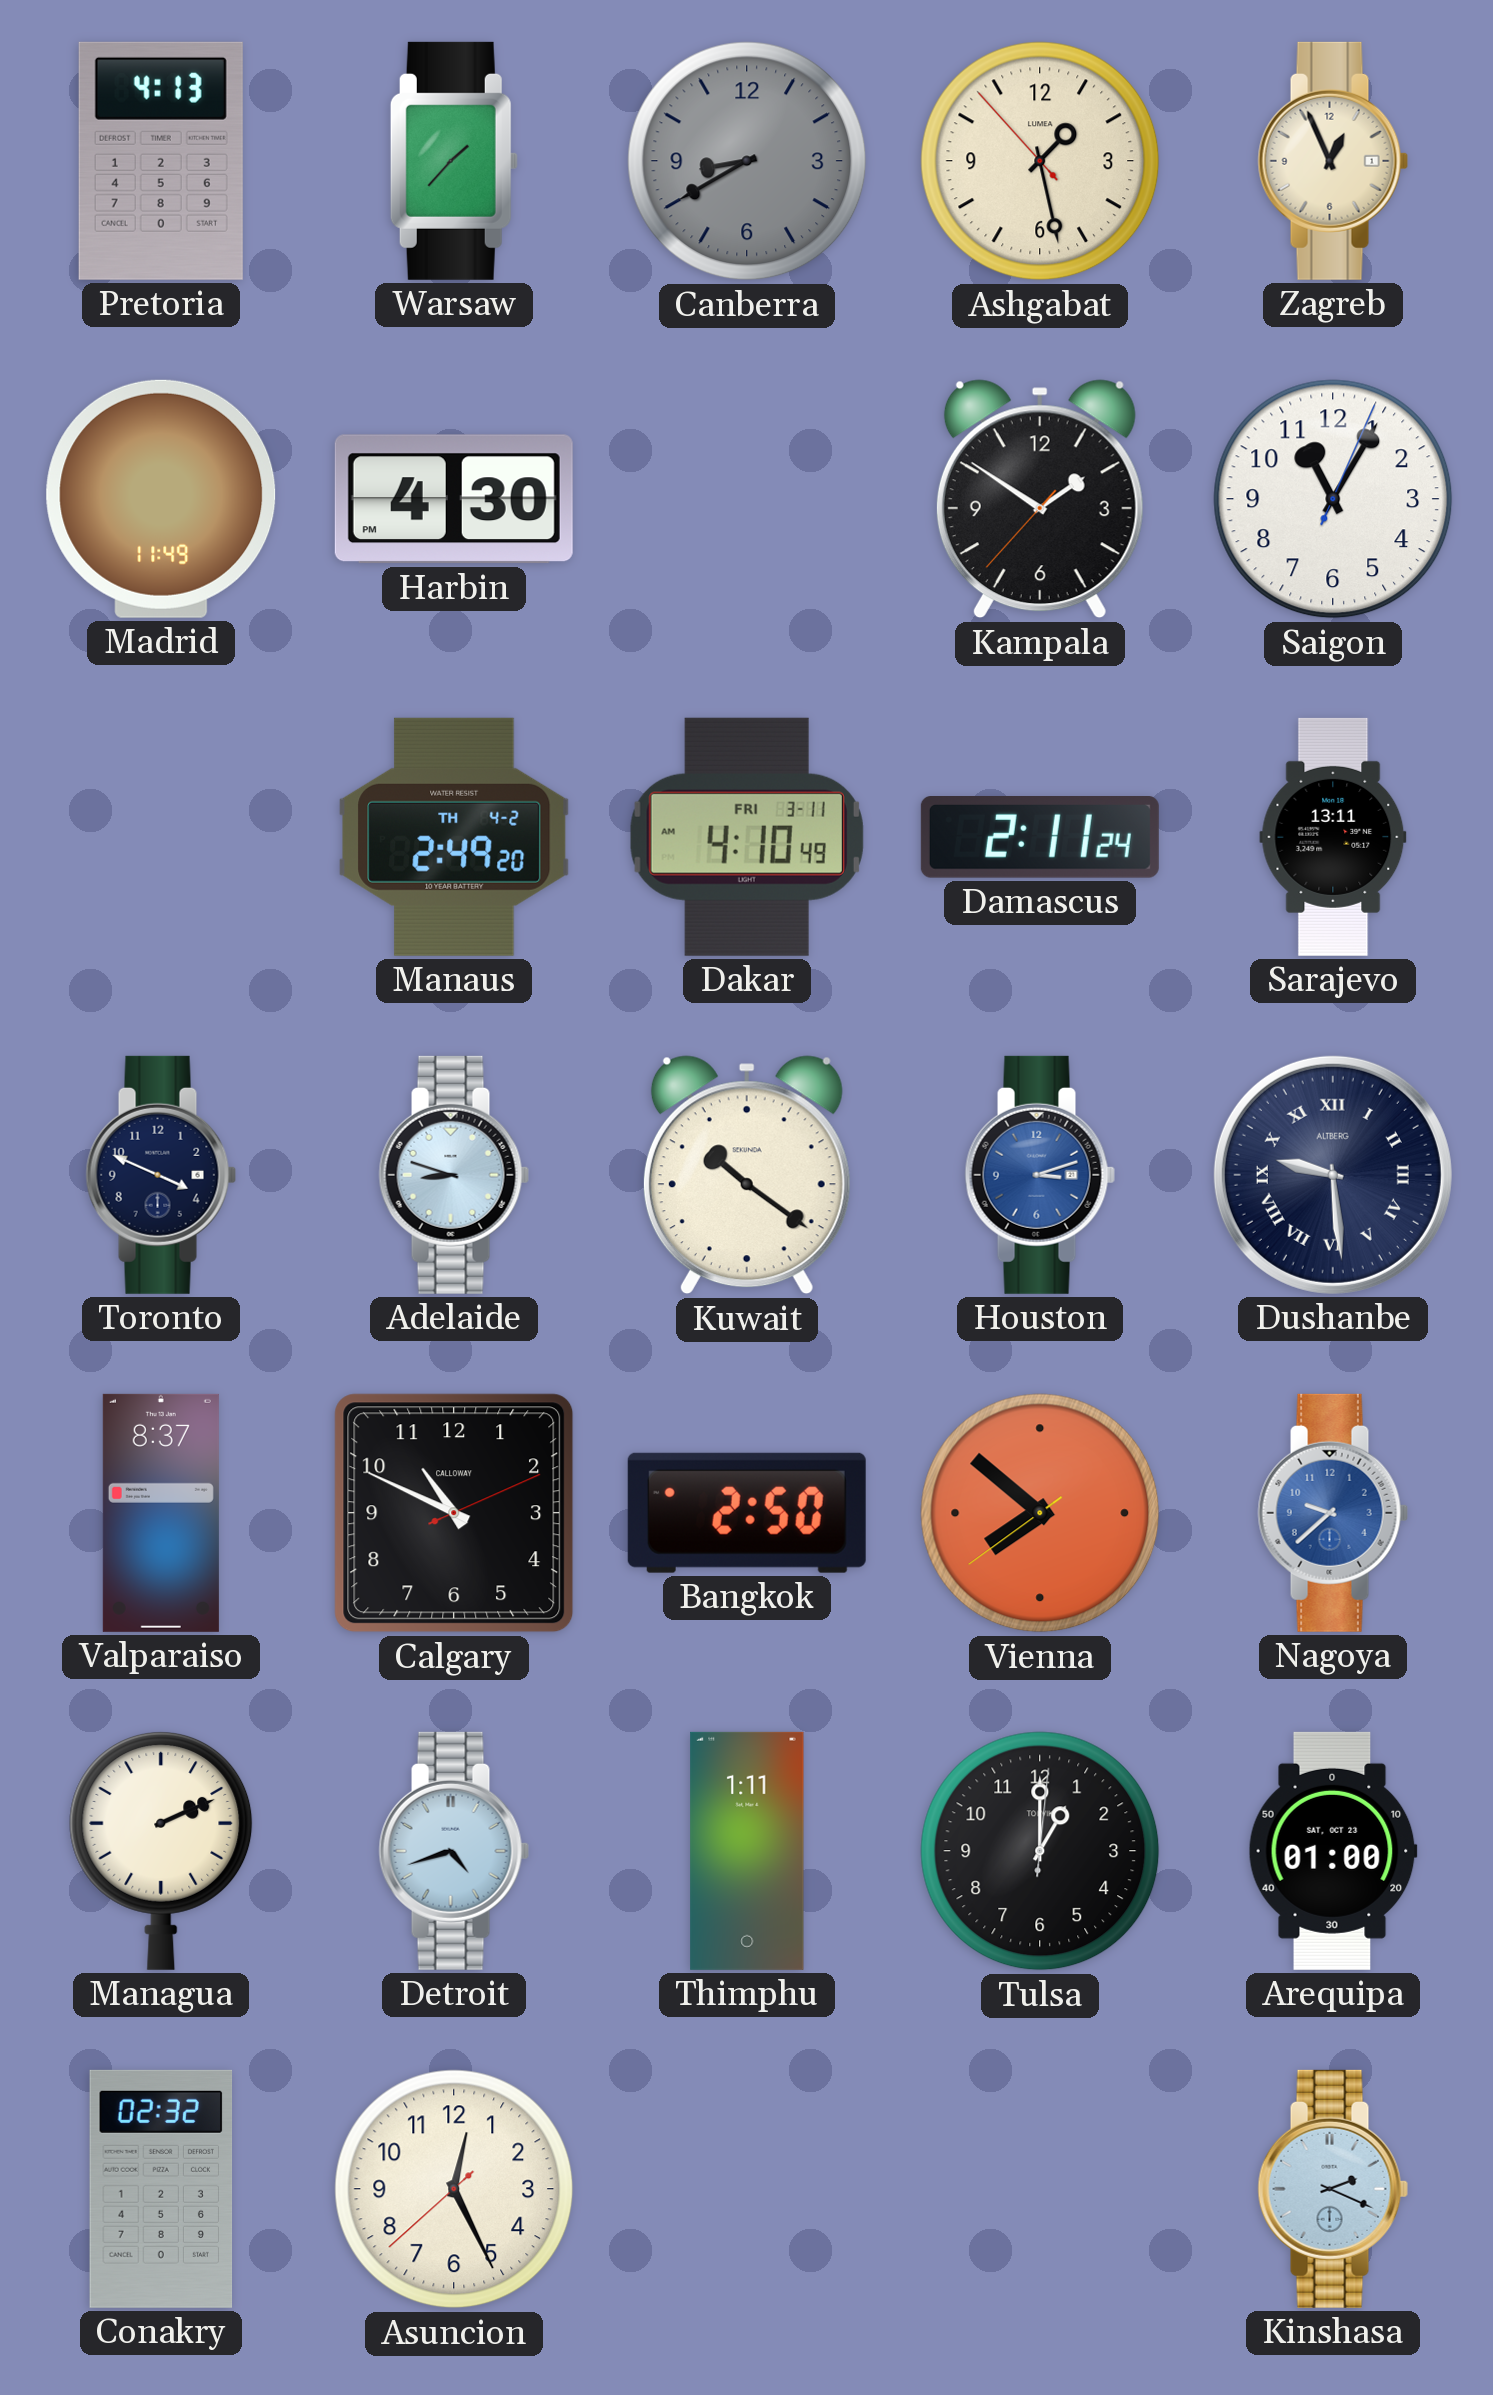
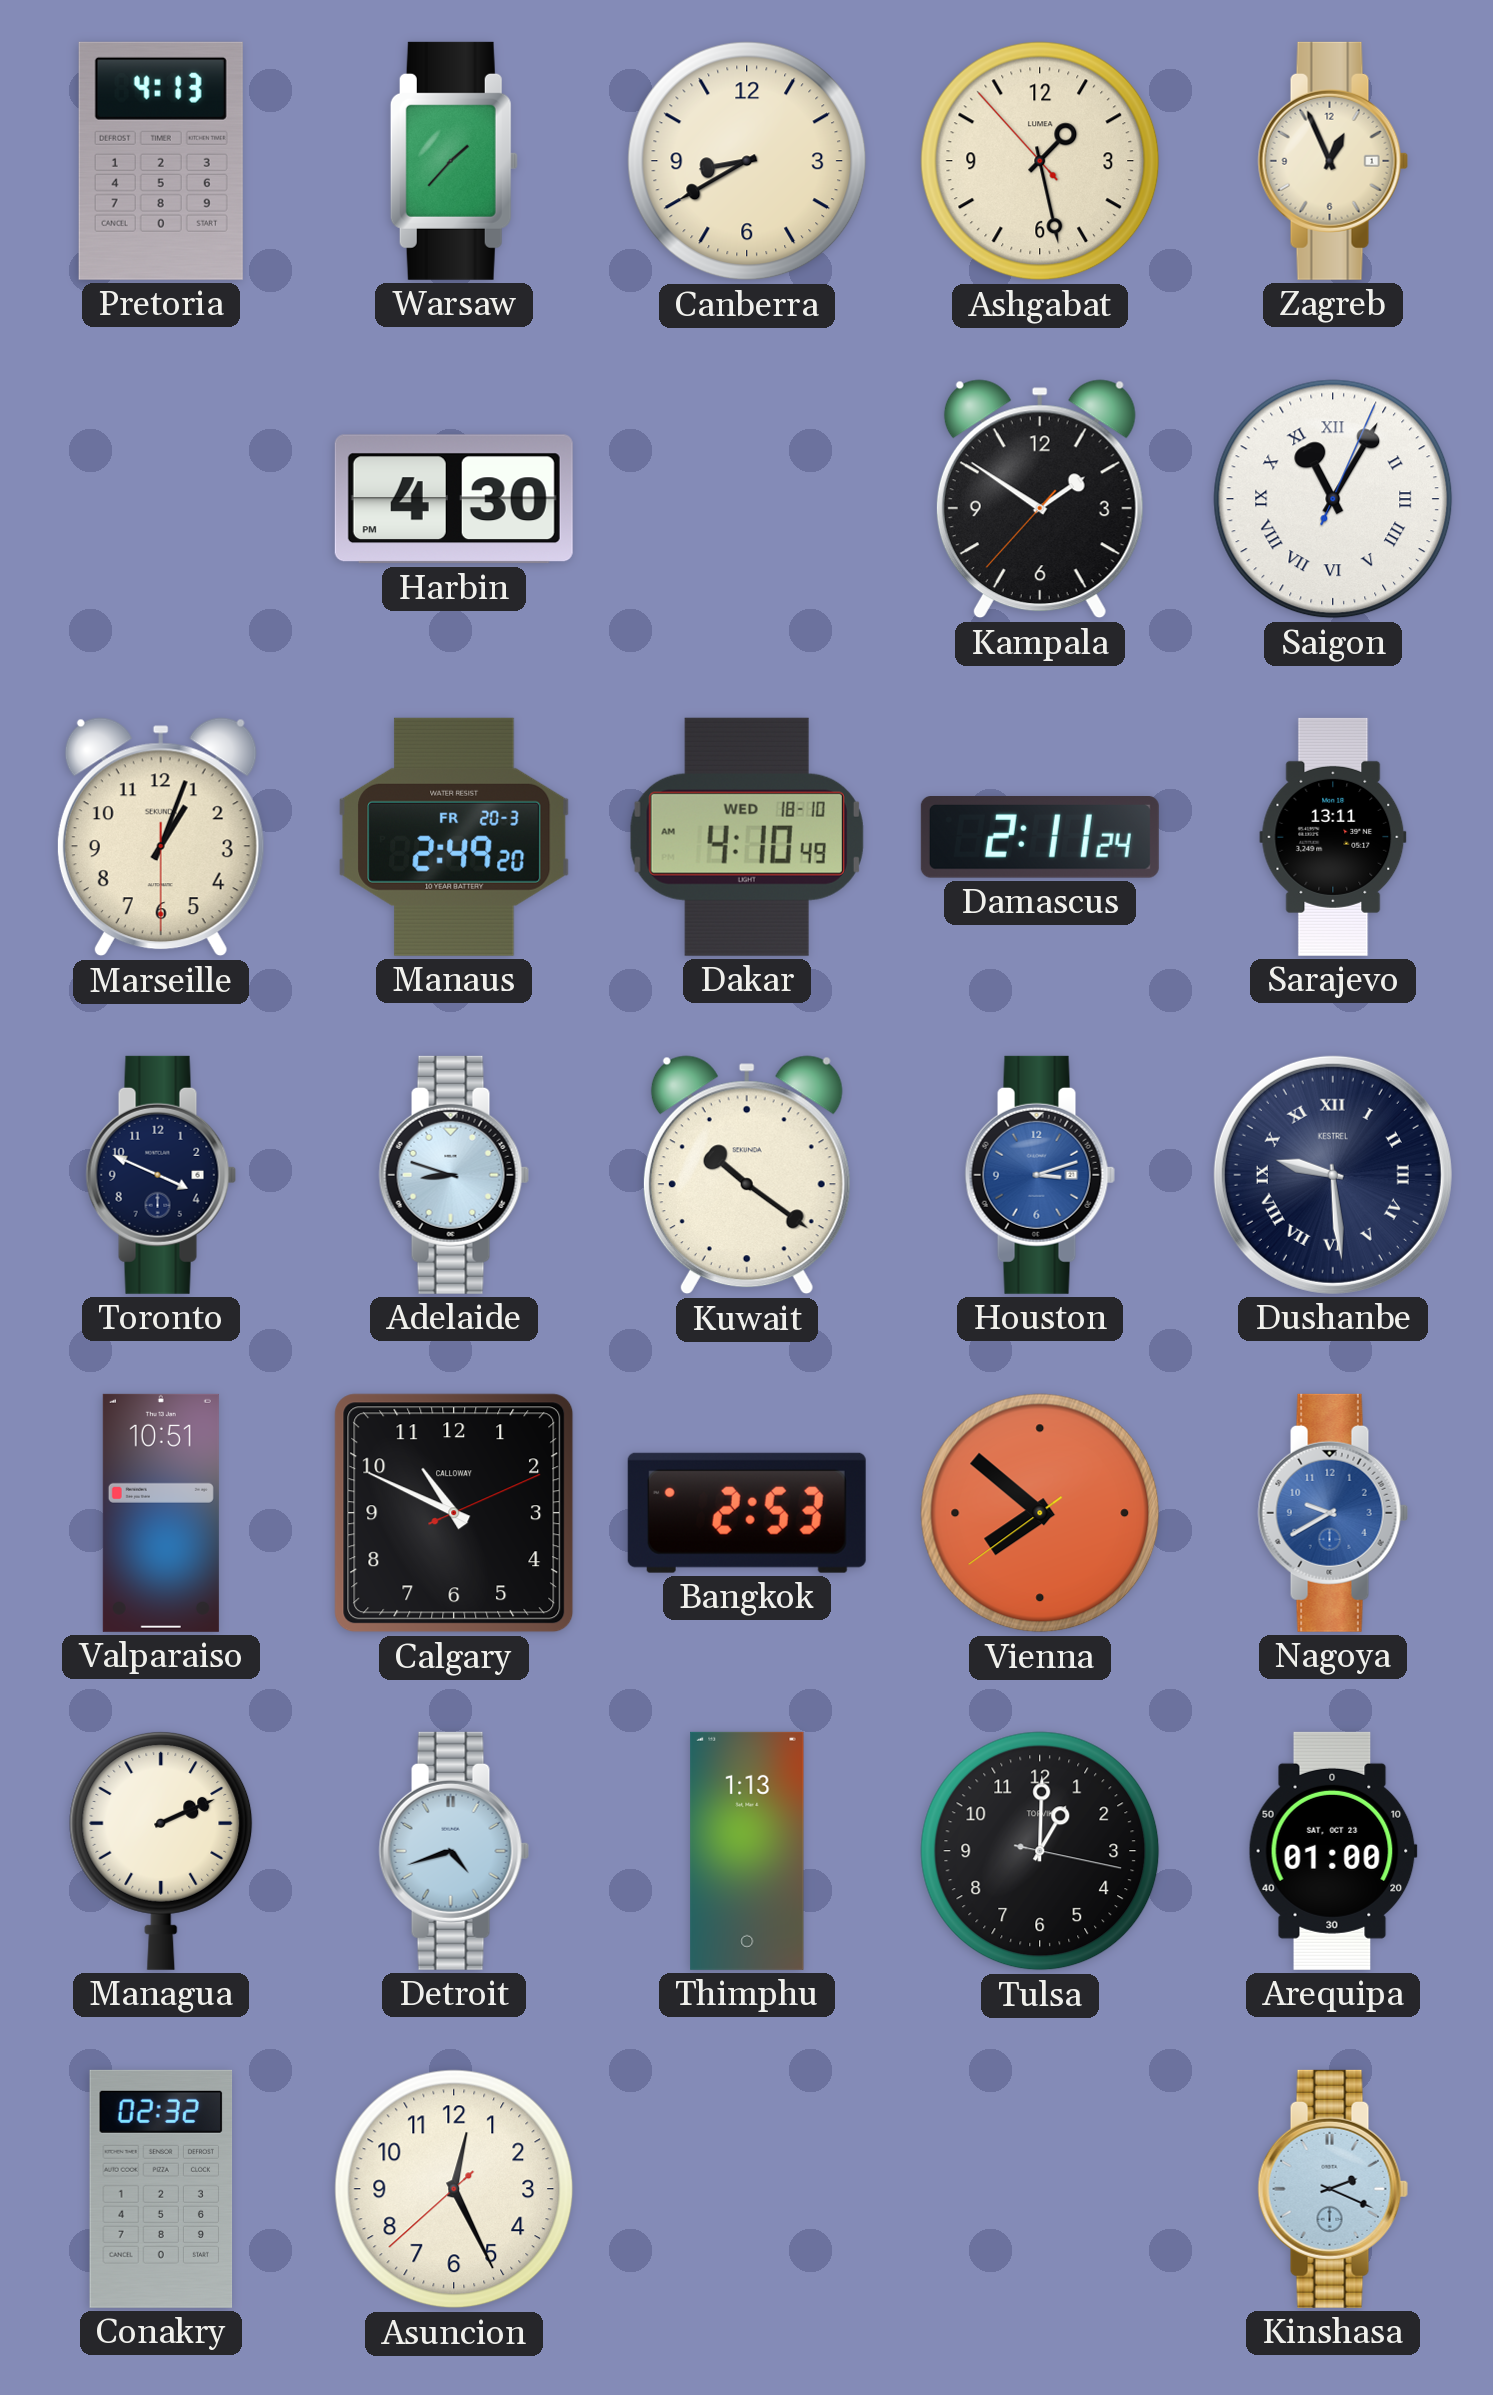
Canberra dial: grey -> cream
Madrid: 11:49 -> none
Saigon numerals: Arabic -> Roman
Marseille: none -> 1:03
Manaus date: TH 4-2 -> FR 20-3
Dakar date: FRI 3-11 -> WED 18-10
Dushanbe brand: ALTBERG -> KESTREL
Valparaiso: 8:37 -> 10:51
Bangkok: 2:50 -> 2:53
Nagoya: 9:38 -> 9:40
Thimphu: 1:11 -> 1:13
Tulsa: 1:00:01 -> 1:00:17
